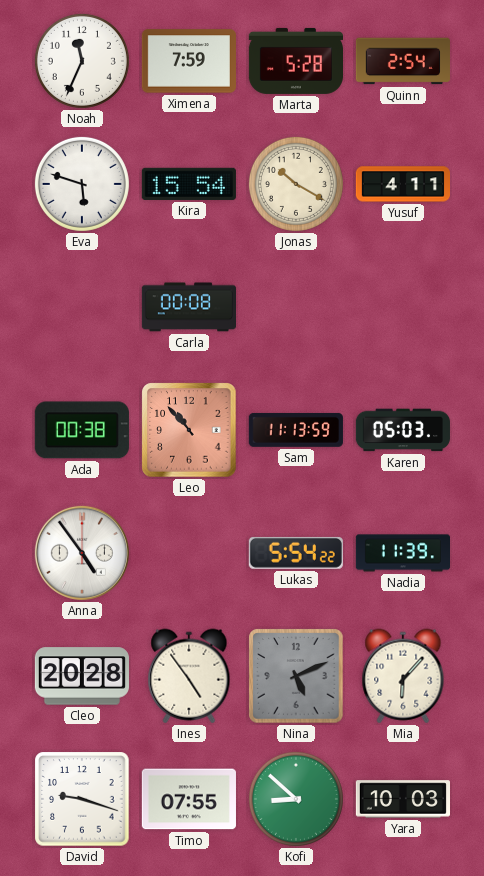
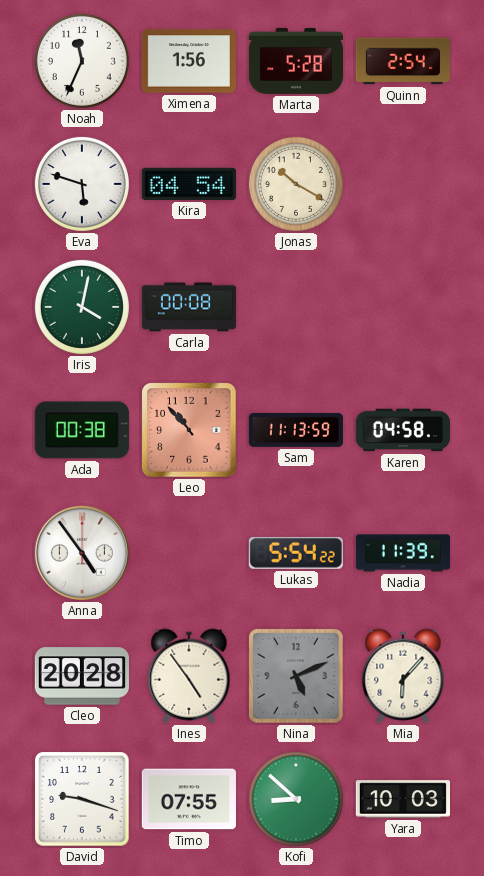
Ximena: 7:59 -> 1:56
Kira: 15:54 -> 04:54
Yusuf: 4:11 -> none
Iris: none -> 4:02
Karen: 05:03 -> 04:58
